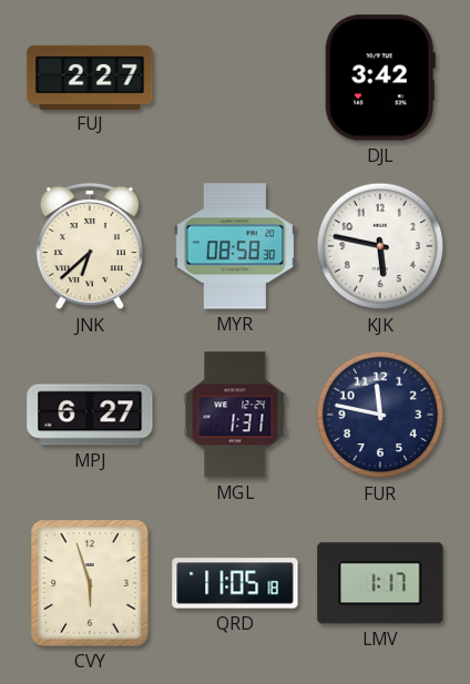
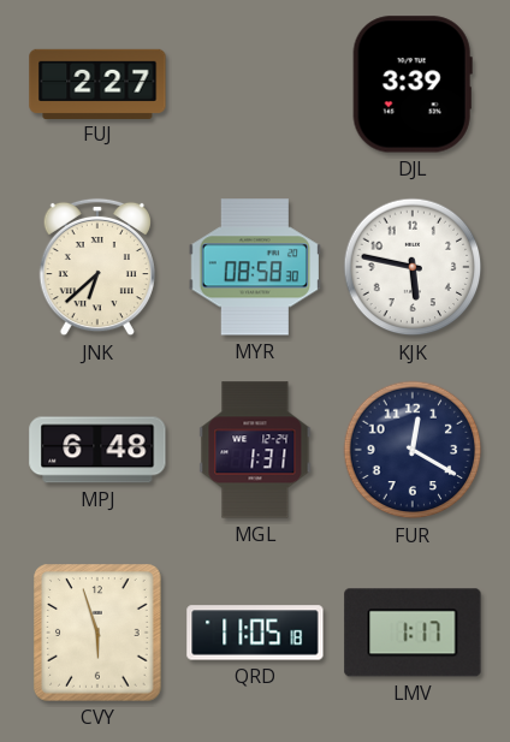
DJL: 3:42 -> 3:39
MPJ: 6:27 -> 6:48
FUR: 11:47 -> 12:20
